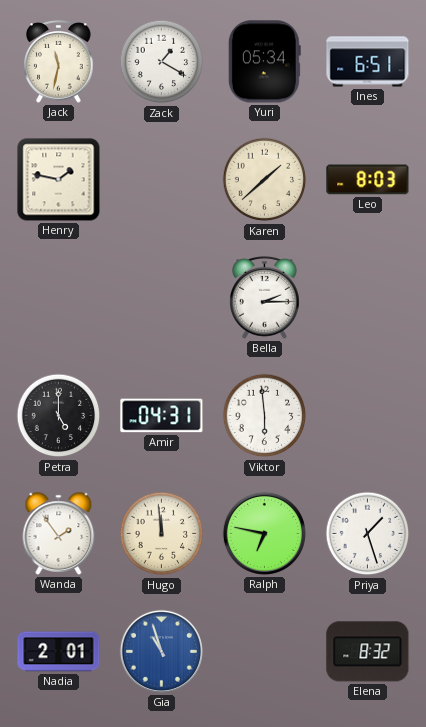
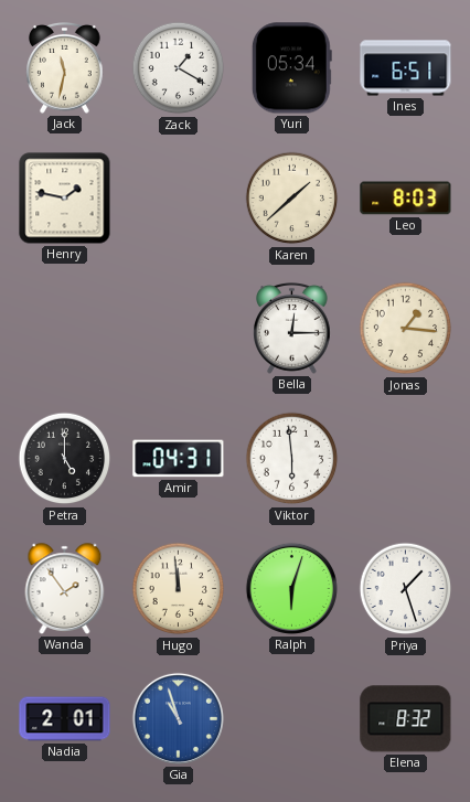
Bella: 2:15 -> 12:15
Jonas: none -> 1:16
Ralph: 6:47 -> 6:03
